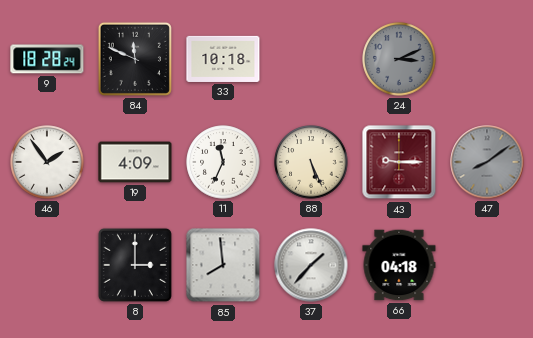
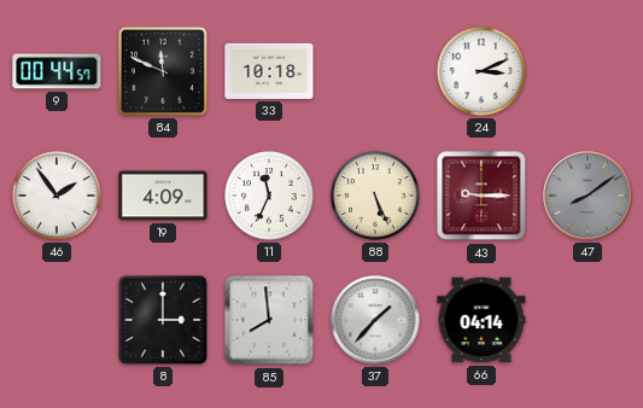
9: 18:28 -> 00:44
24 dial: grey -> white
66: 04:18 -> 04:14
